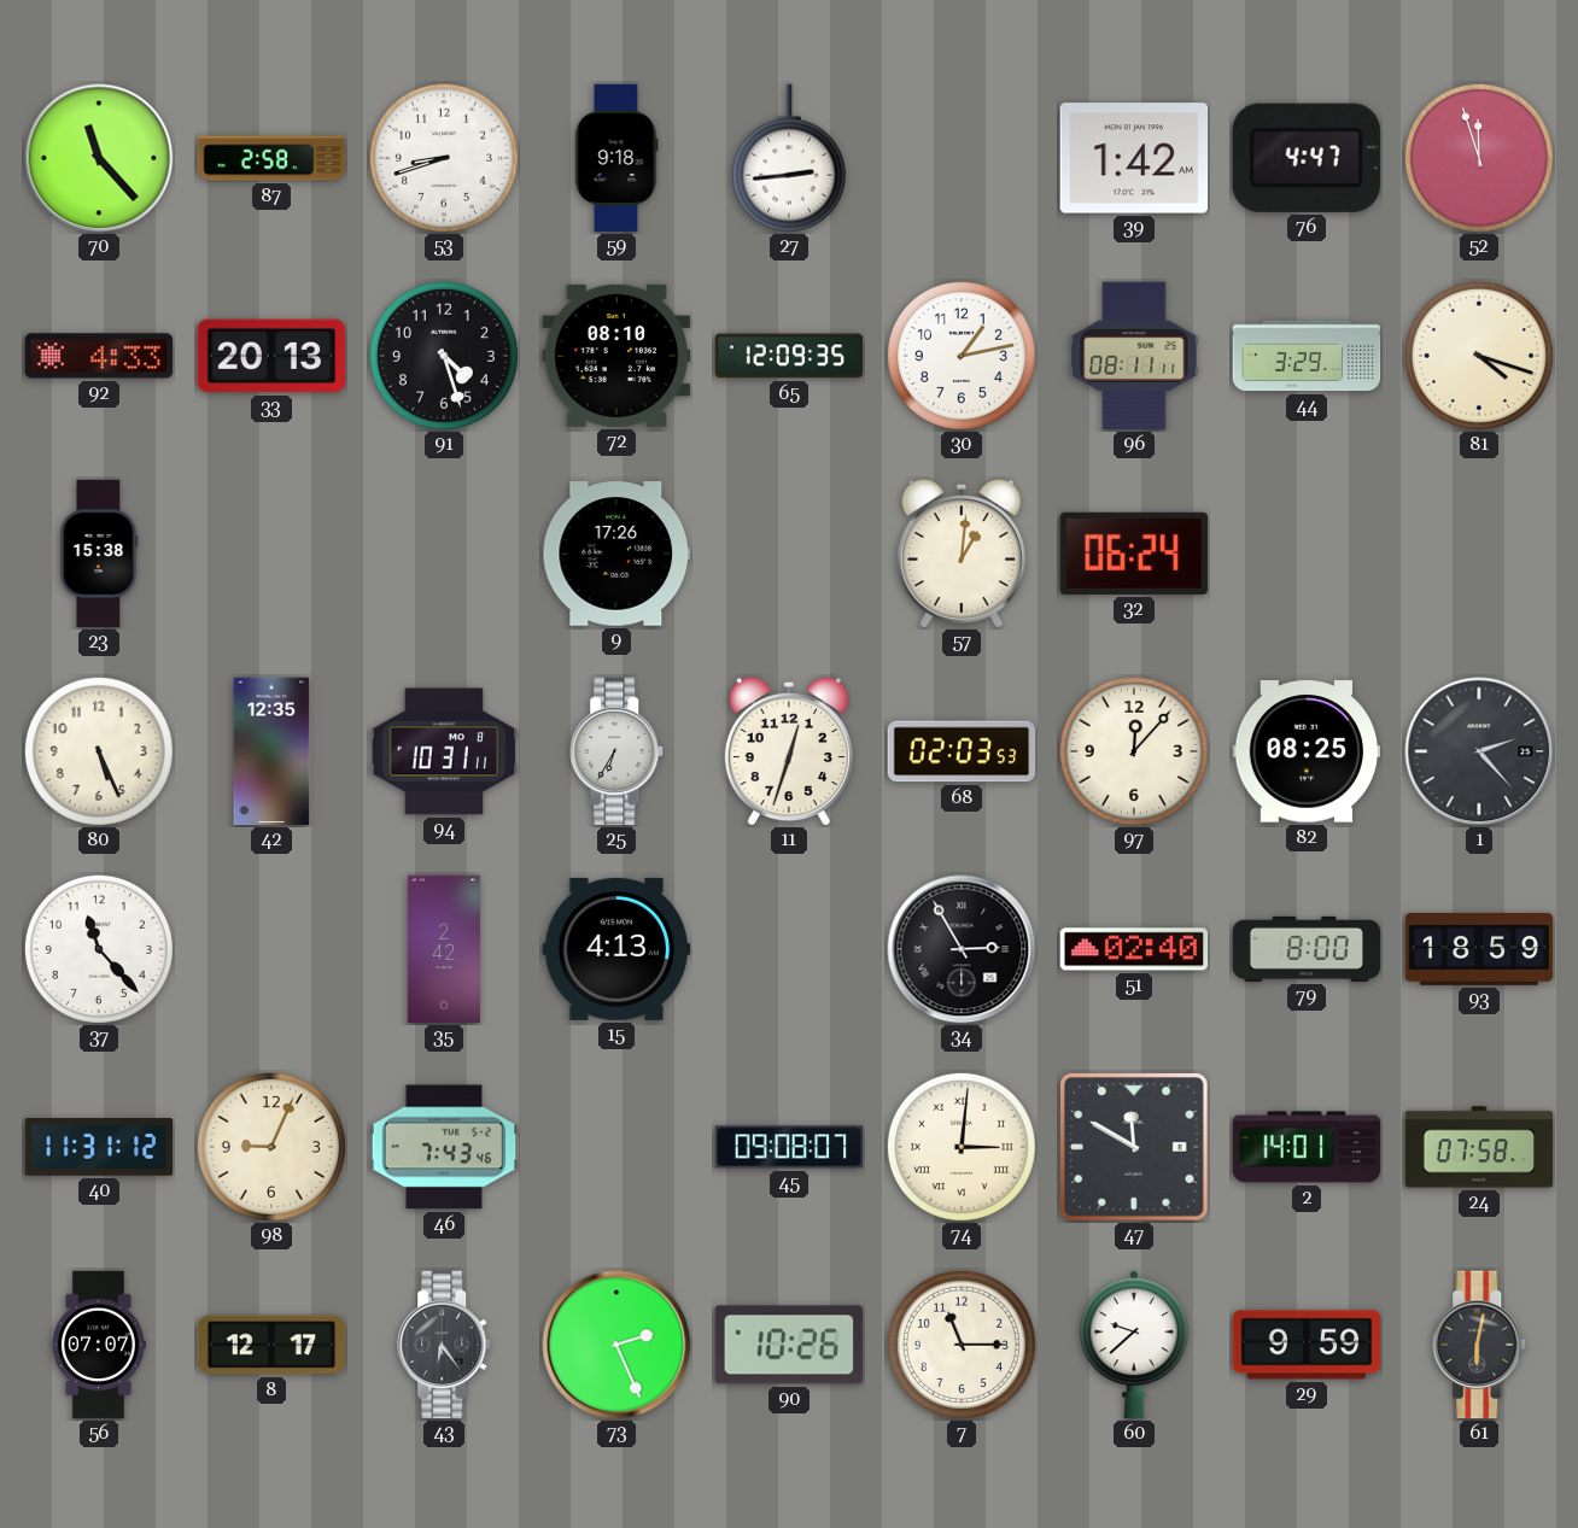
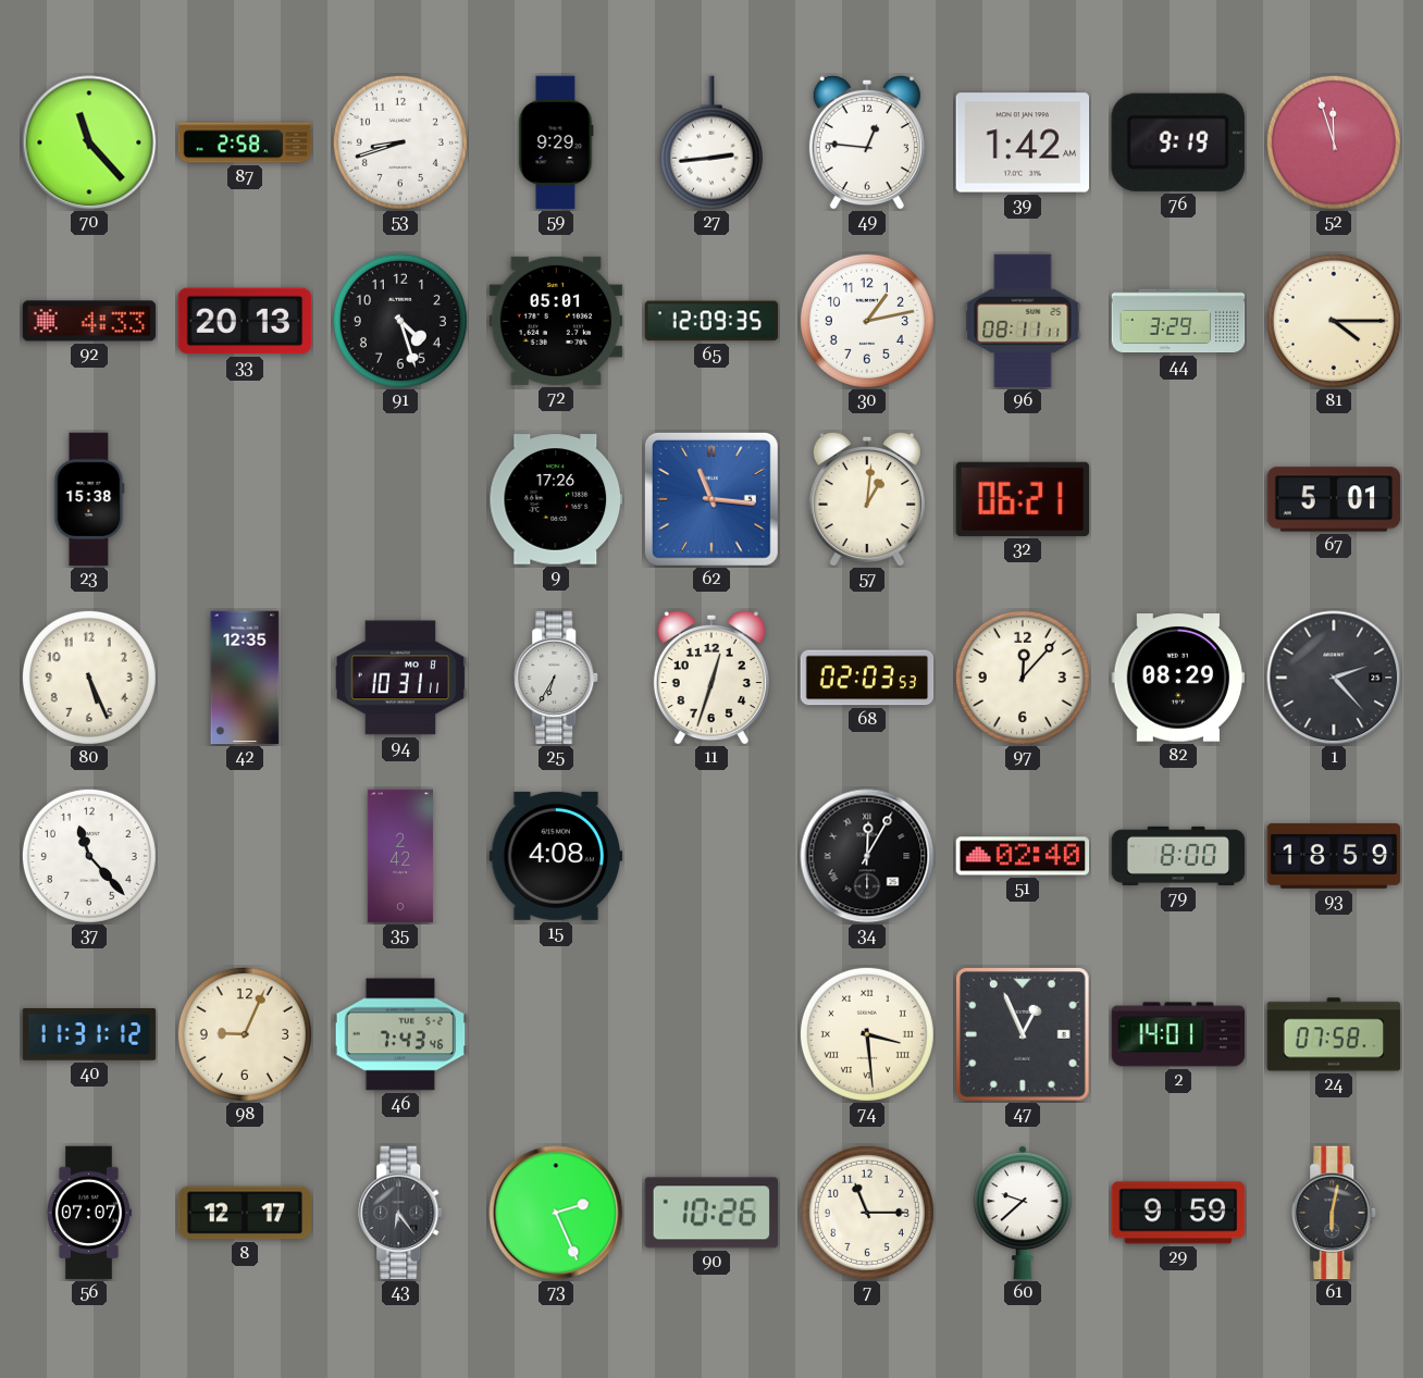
59: 9:18 -> 9:29
49: none -> 12:46
76: 4:47 -> 9:19
72: 08:10 -> 05:01
81: 4:18 -> 4:15
62: none -> 11:16
32: 06:24 -> 06:21
67: none -> 5:01
82: 08:25 -> 08:29
15: 4:13 -> 4:08
34: 2:55 -> 12:05
45: 09:08 -> none
74: 3:01 -> 3:29
47: 11:50 -> 12:56
